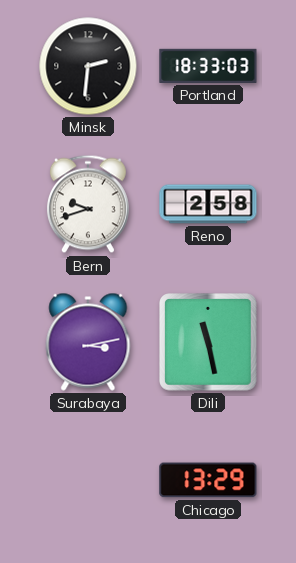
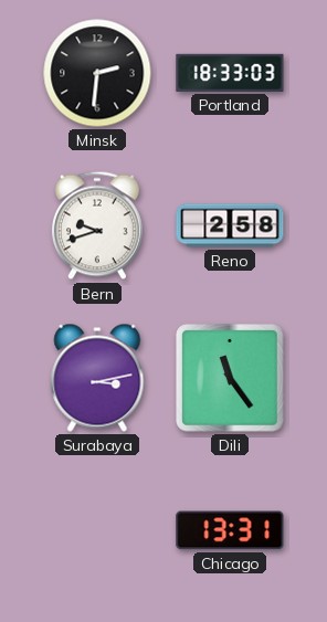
Dili: 11:28 -> 11:24
Chicago: 13:29 -> 13:31
